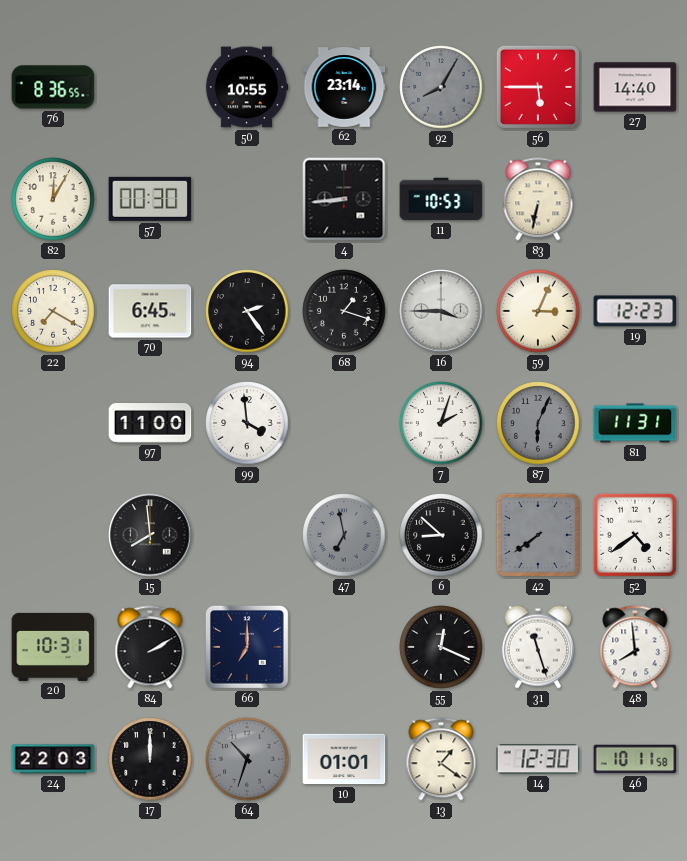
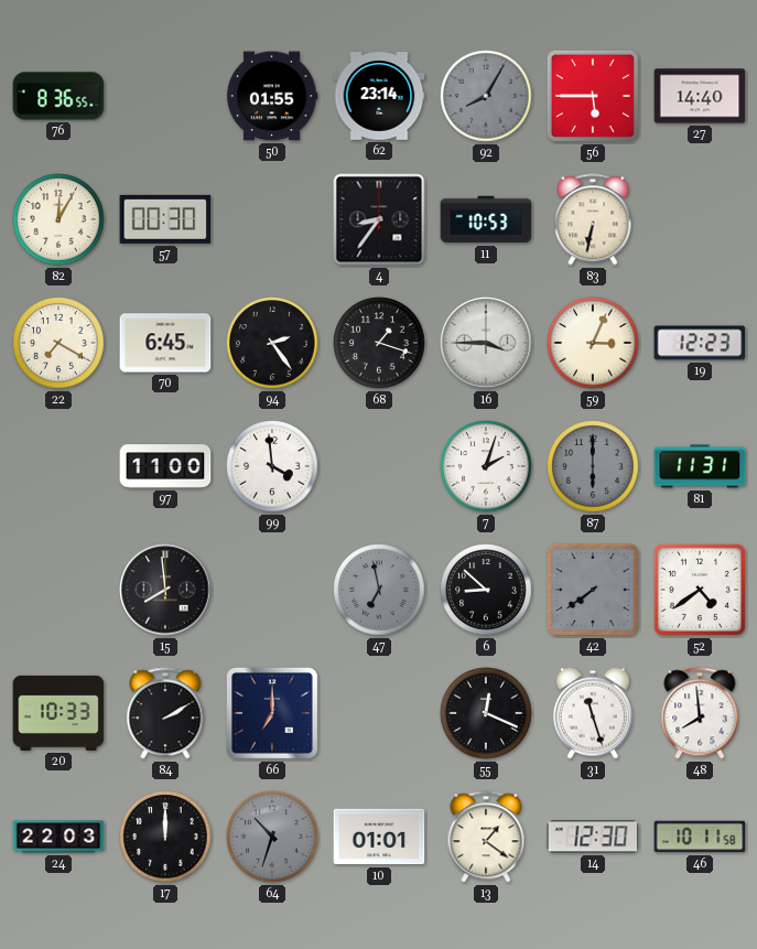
50: 10:55 -> 01:55
4: 8:44 -> 8:36
87: 6:04 -> 6:00
20: 10:31 -> 10:33
